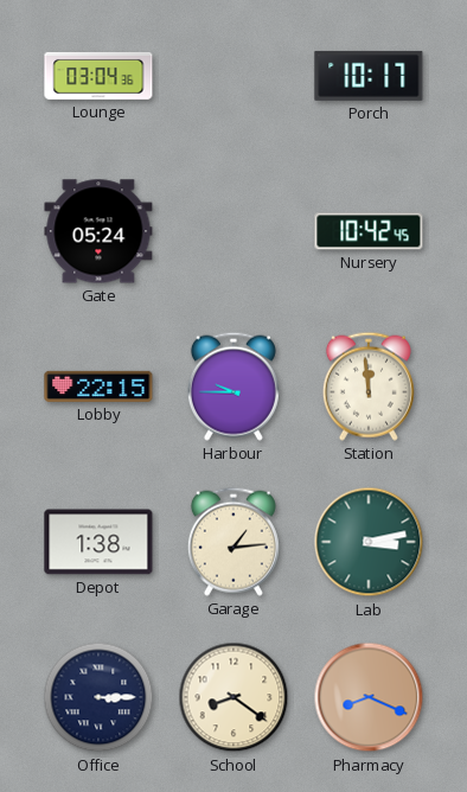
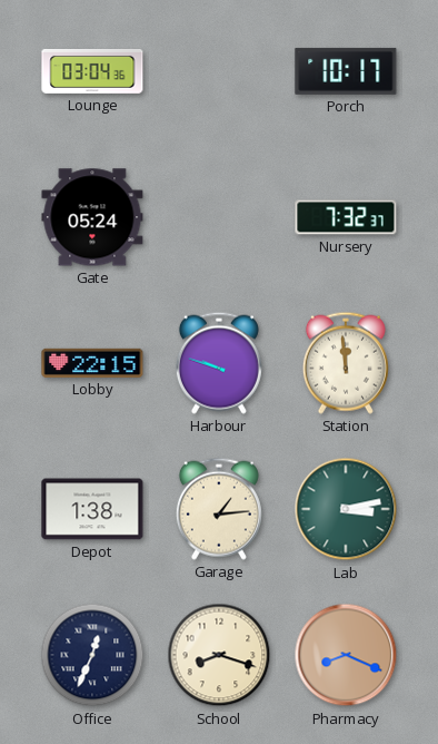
Nursery: 10:42 -> 7:32
Harbour: 9:45 -> 9:48
Office: 3:15 -> 12:34
School: 8:21 -> 8:18
